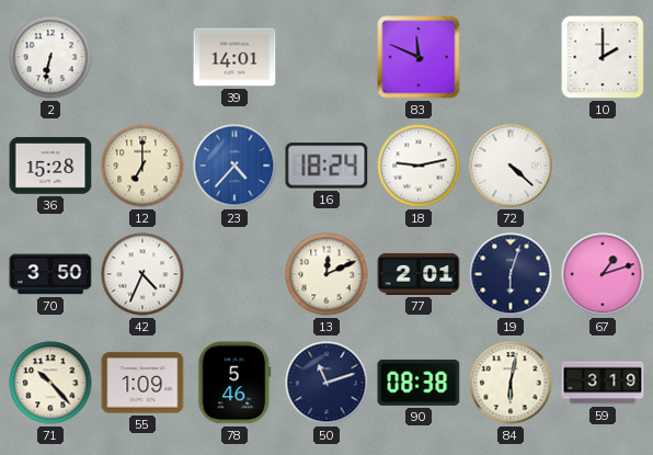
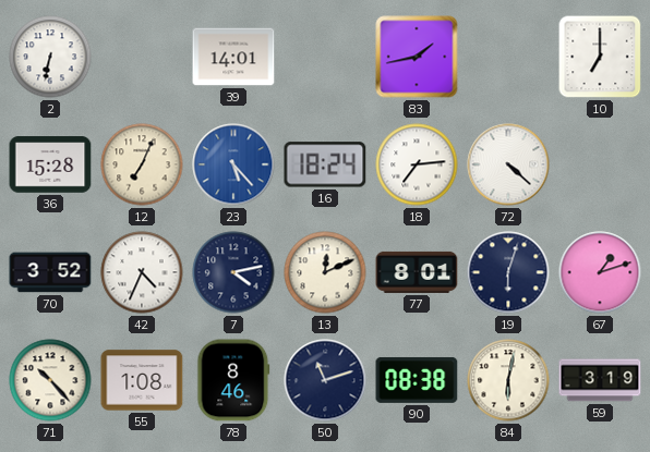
83: 11:49 -> 1:43
10: 2:00 -> 7:00
12: 7:00 -> 7:04
23: 4:37 -> 5:23
18: 9:13 -> 7:14
70: 3:50 -> 3:52
7: none -> 4:13
77: 2:01 -> 8:01
55: 1:09 -> 1:08
78: 5:46 -> 8:46
